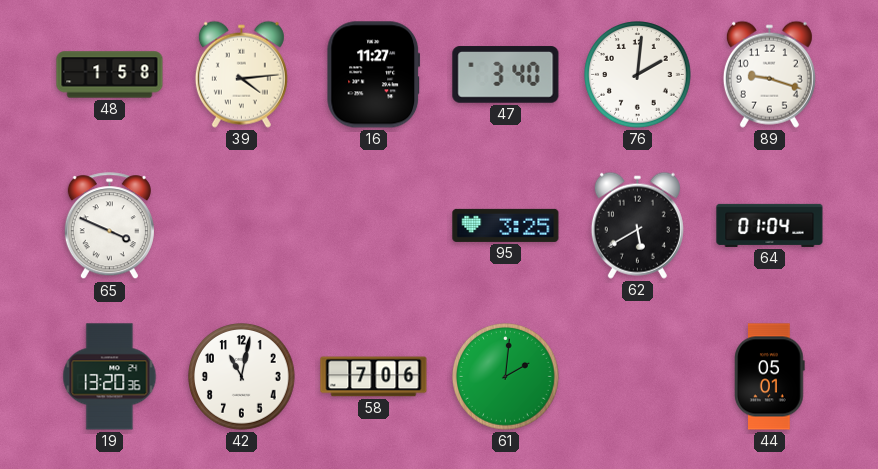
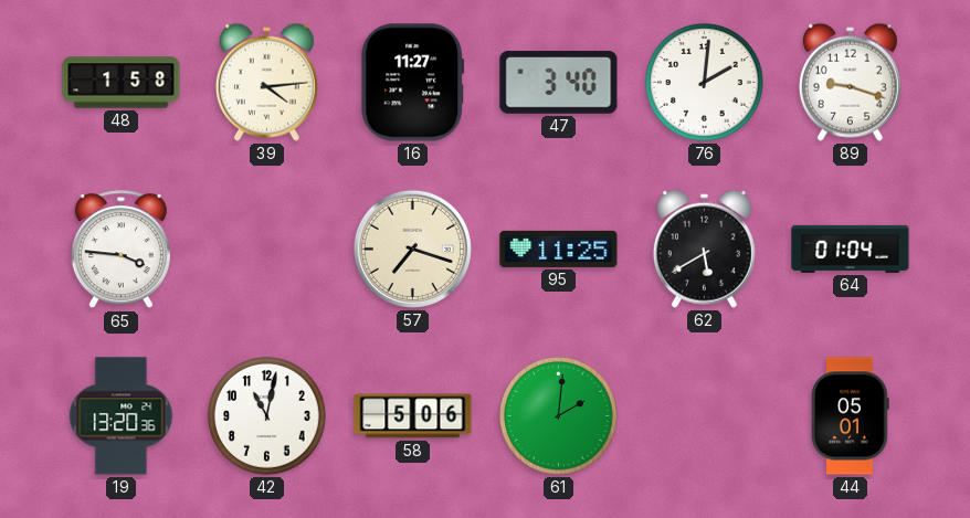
65: 3:49 -> 3:46
57: none -> 7:18
95: 3:25 -> 11:25
58: 7:06 -> 5:06
